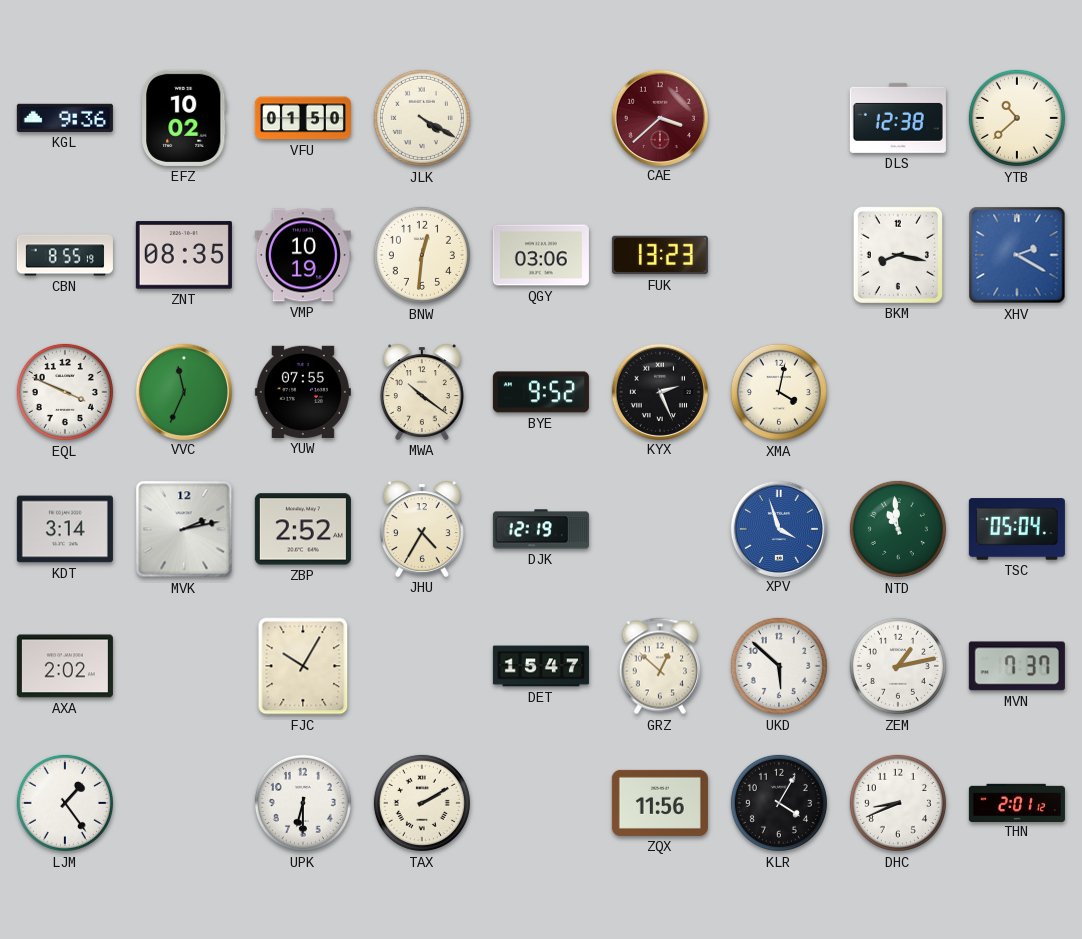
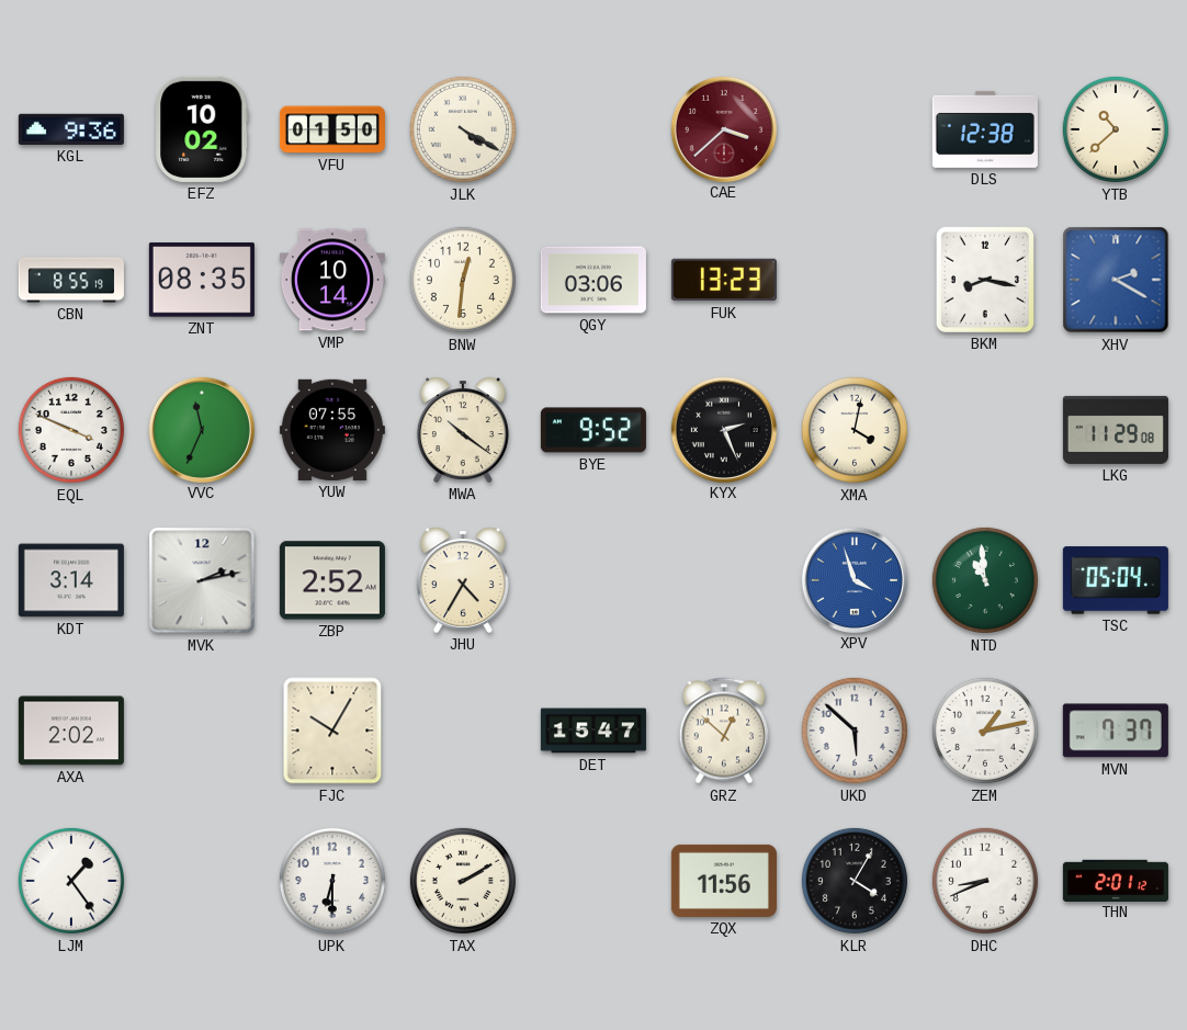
VMP: 10:19 -> 10:14
LKG: none -> 11:29
DJK: 12:19 -> none
